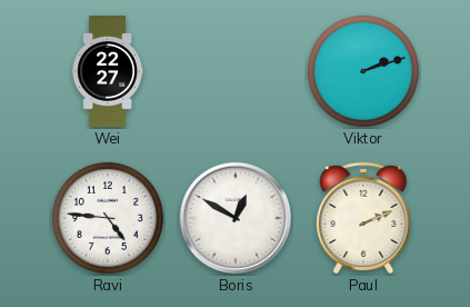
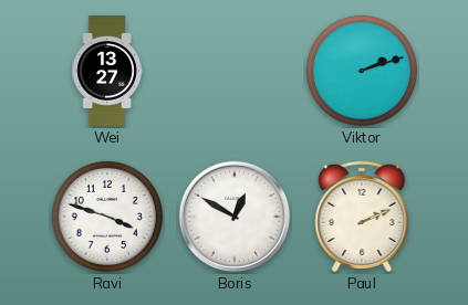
Wei: 22:27 -> 13:27
Ravi: 4:46 -> 3:48
